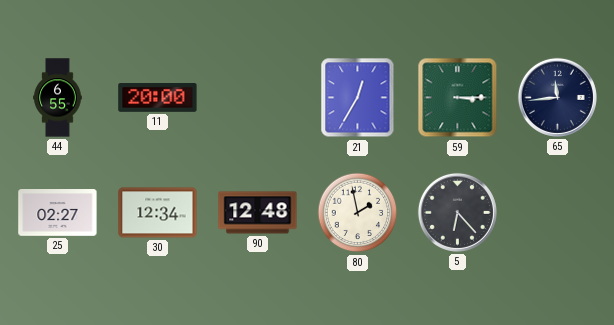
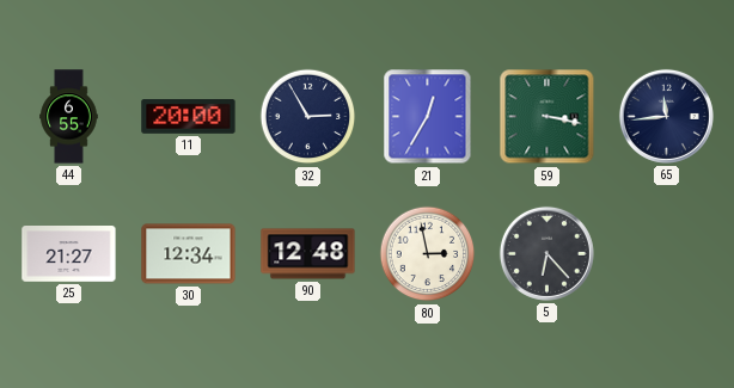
32: none -> 2:55
59: 3:15 -> 3:17
25: 02:27 -> 21:27
80: 1:58 -> 2:58
